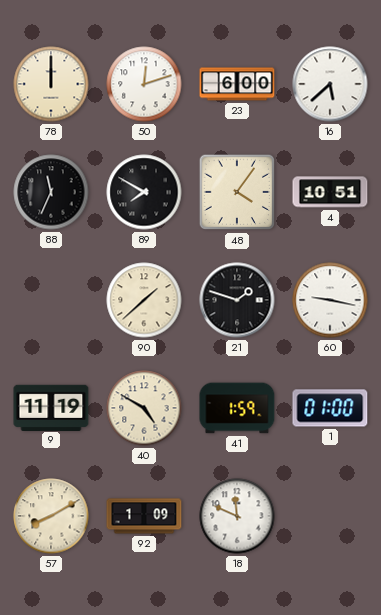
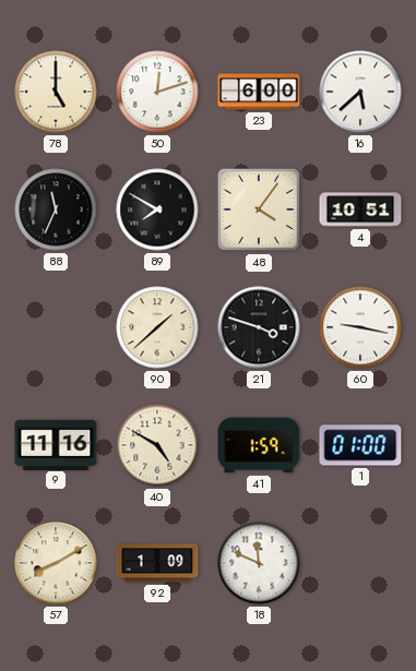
78: 12:00 -> 5:00
21: 1:48 -> 3:48
9: 11:19 -> 11:16
